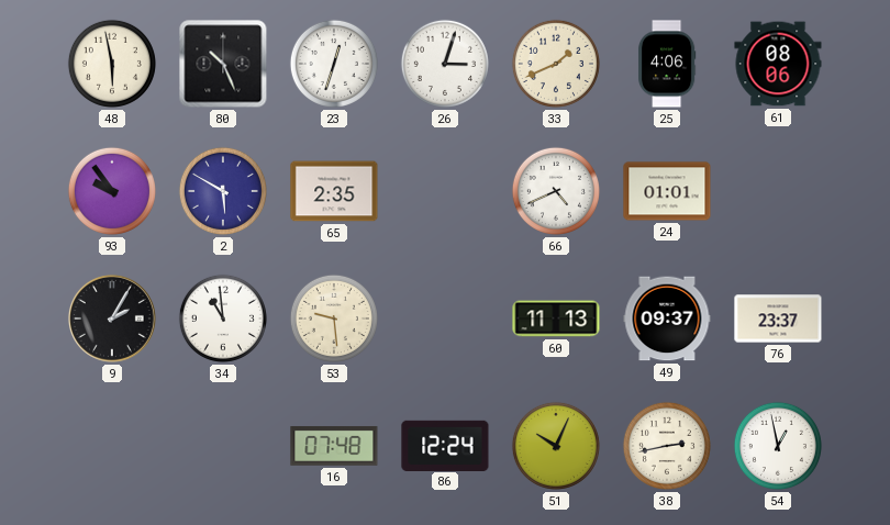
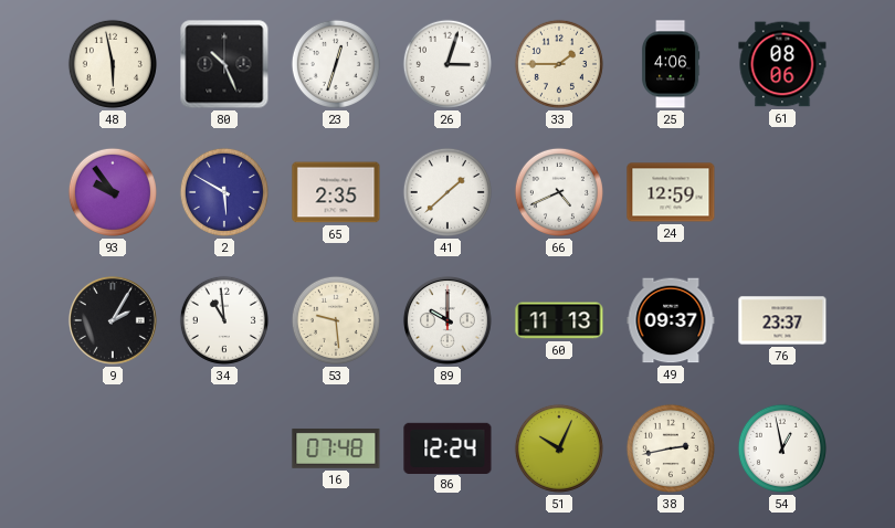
33: 1:41 -> 1:45
41: none -> 1:38
24: 01:01 -> 12:59
89: none -> 10:00
